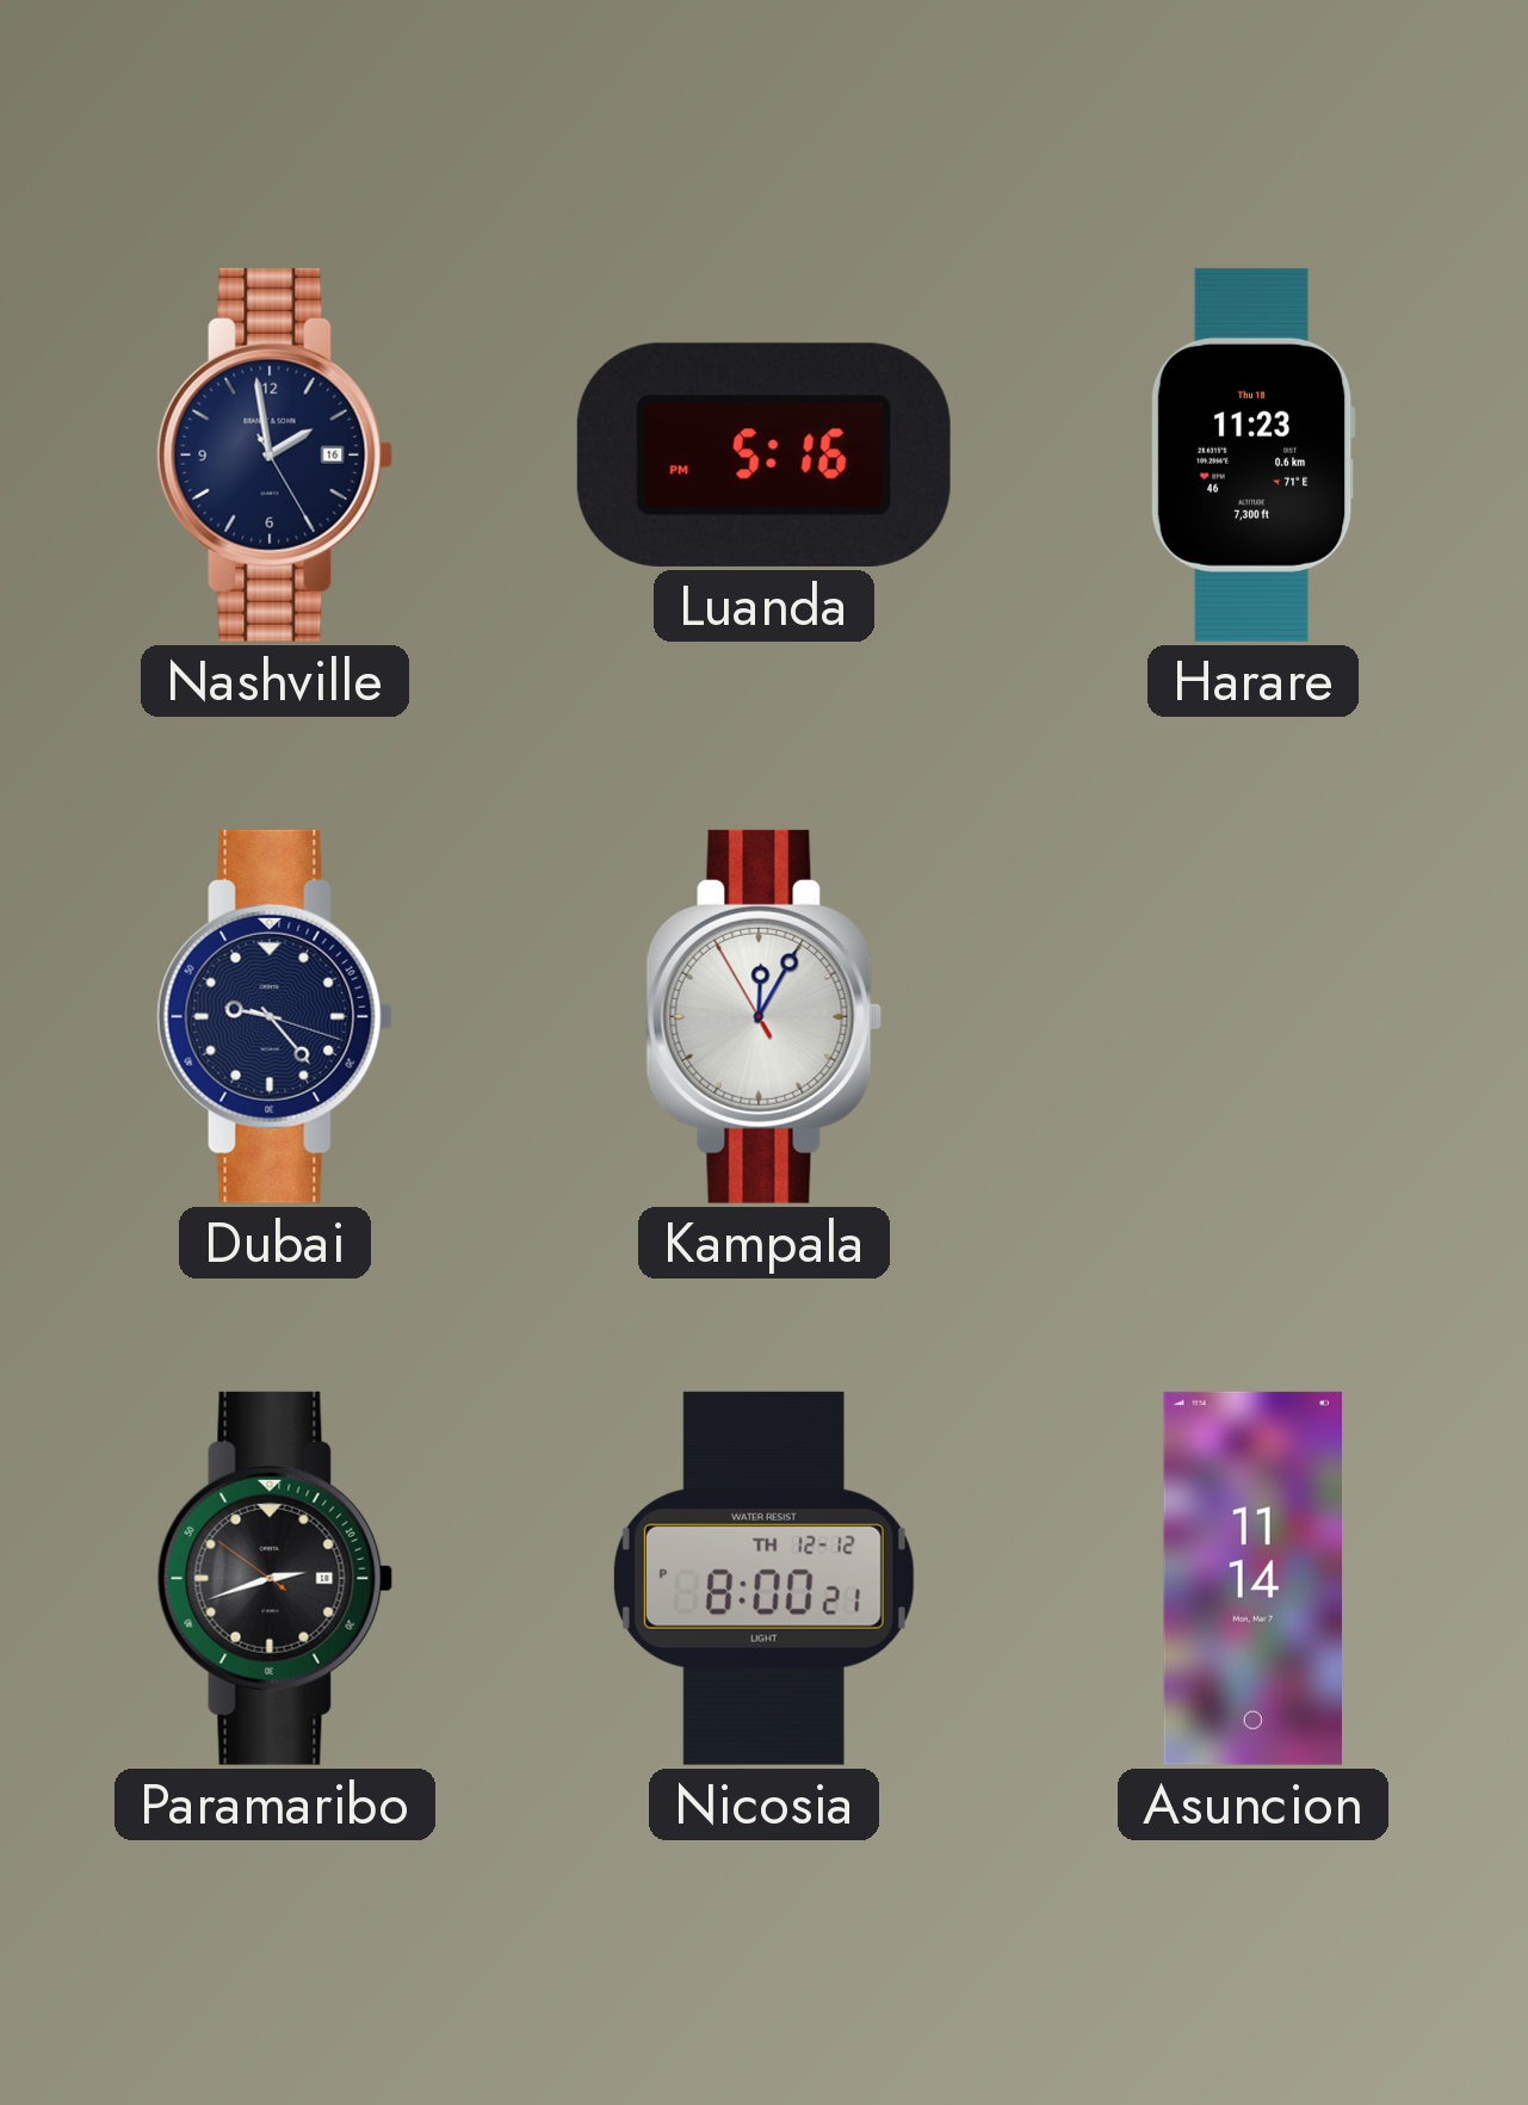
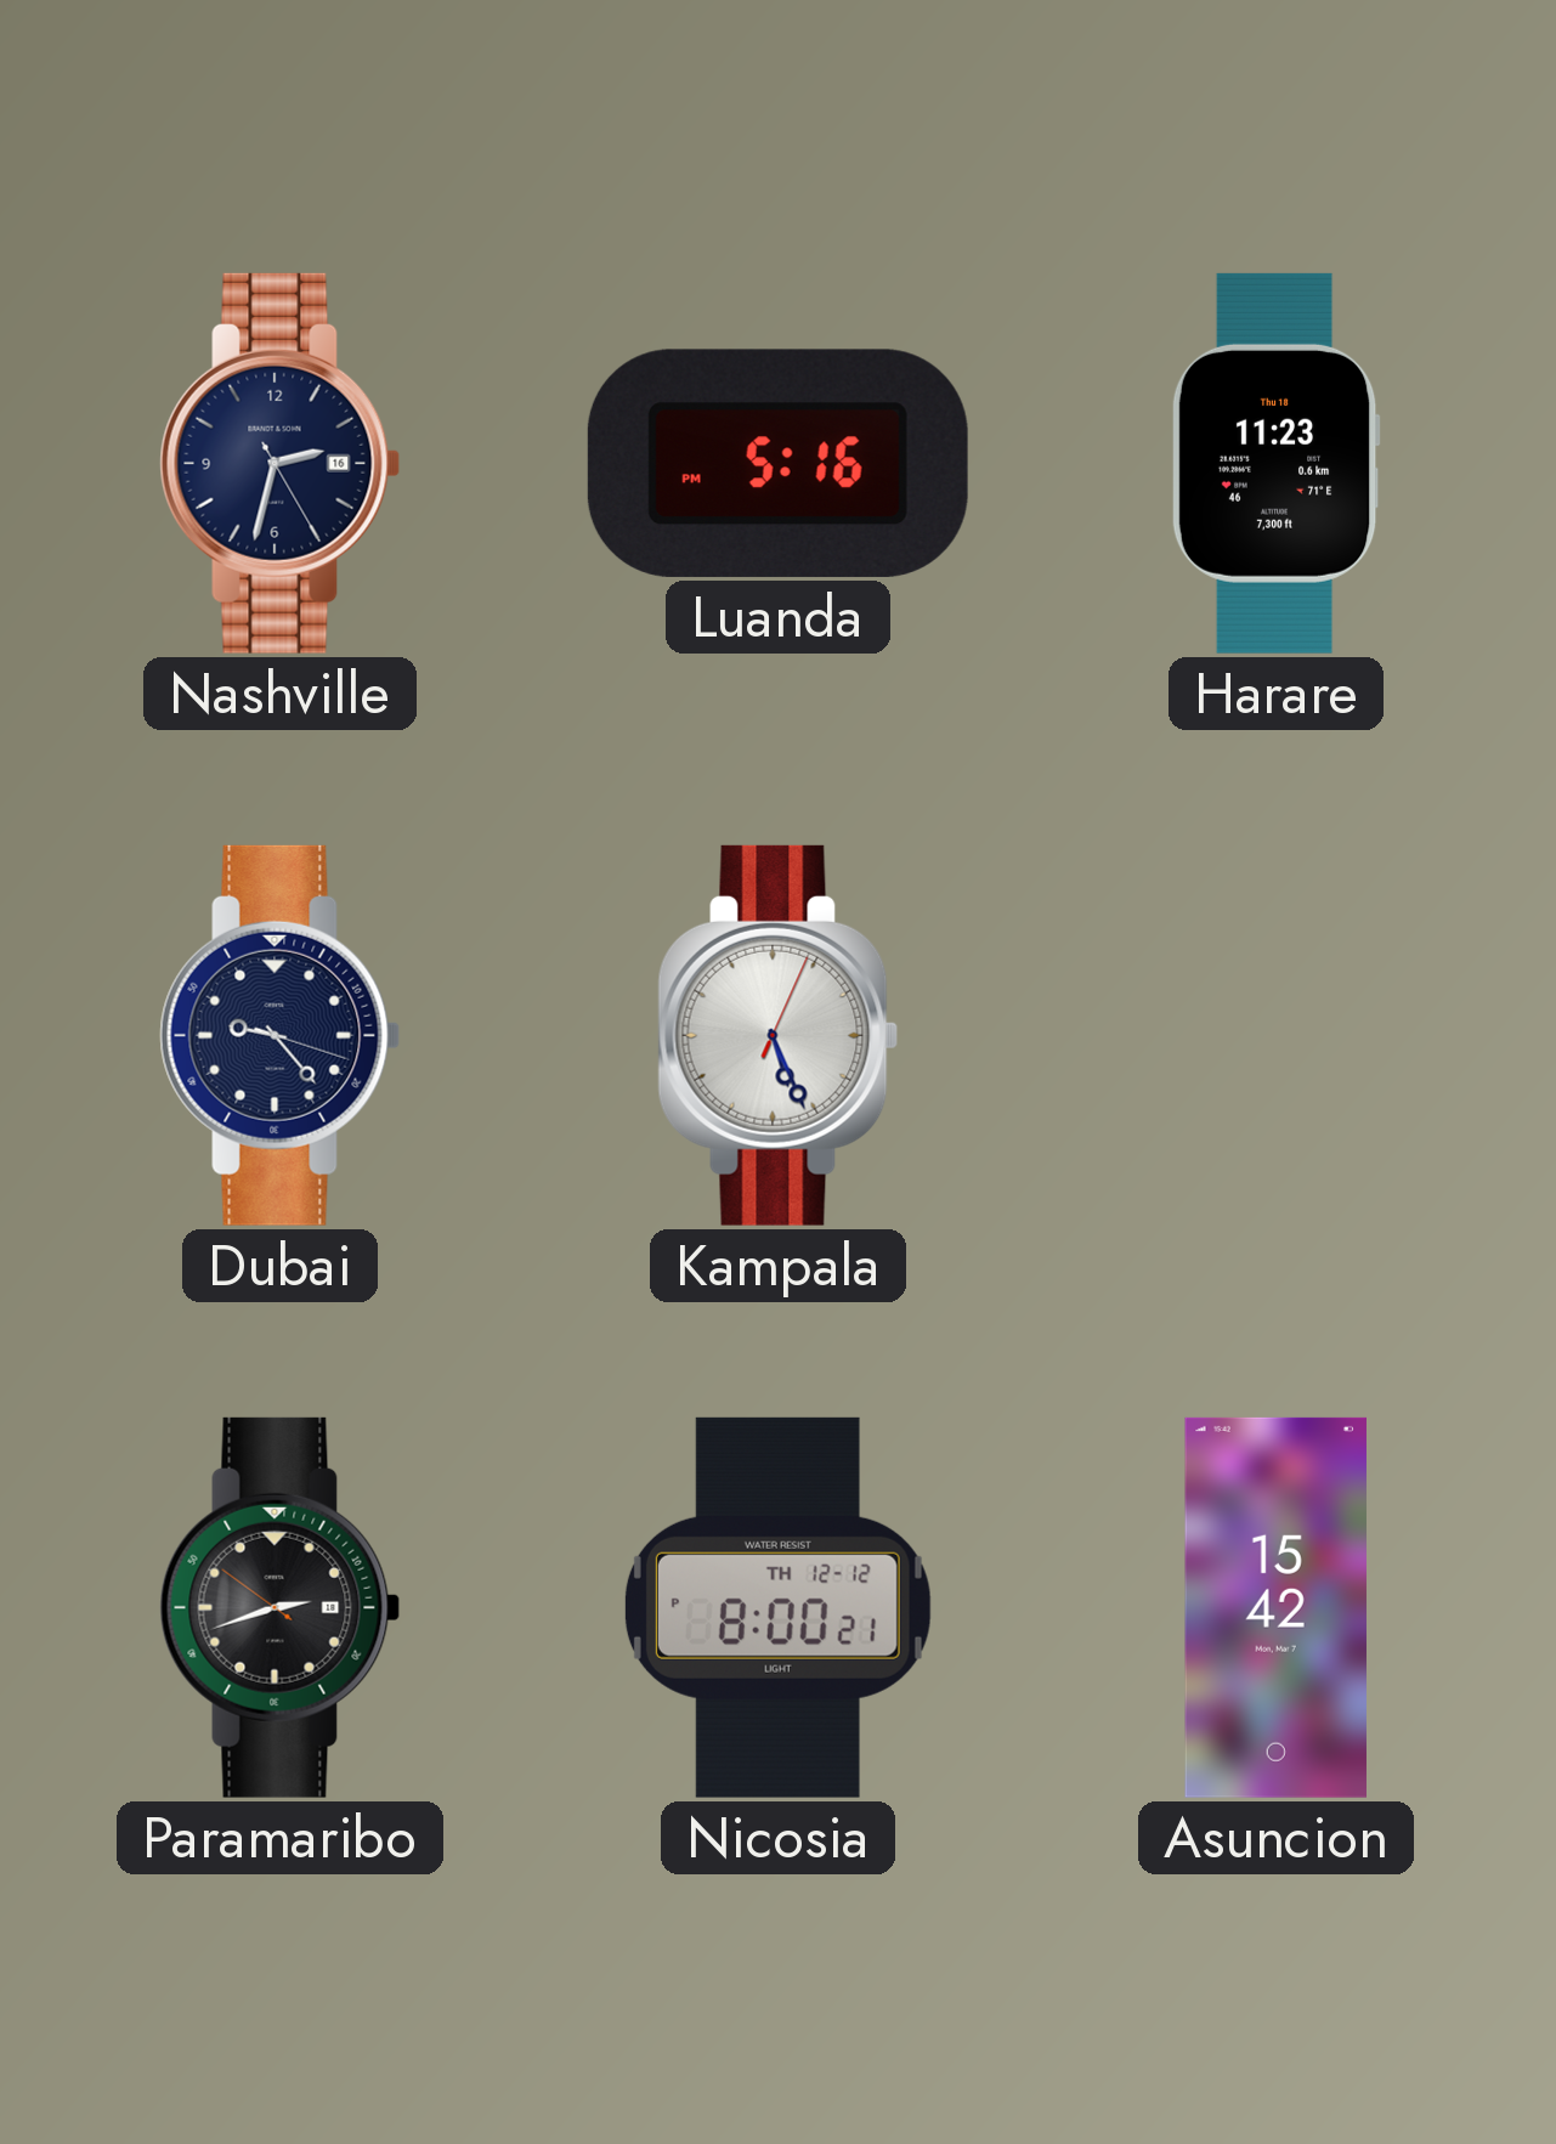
Nashville: 1:58 -> 2:32
Kampala: 12:04 -> 5:26
Asuncion: 11:14 -> 15:42
